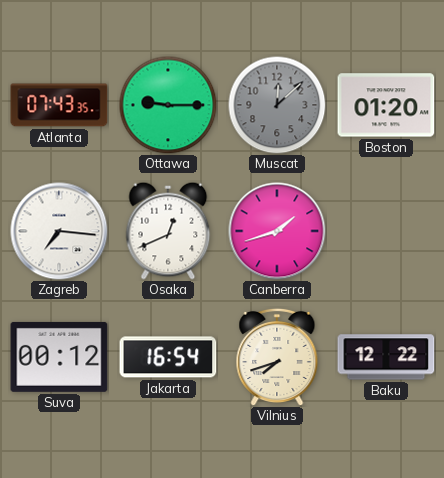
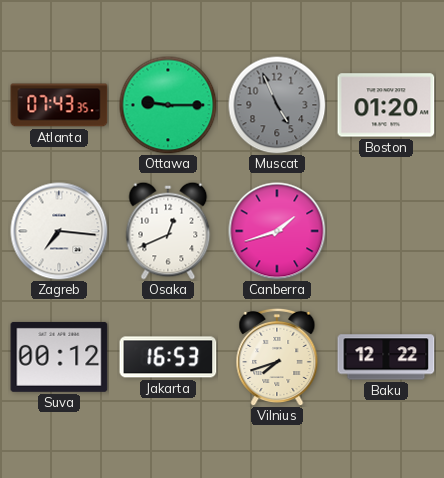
Muscat: 12:08 -> 4:56
Jakarta: 16:54 -> 16:53
